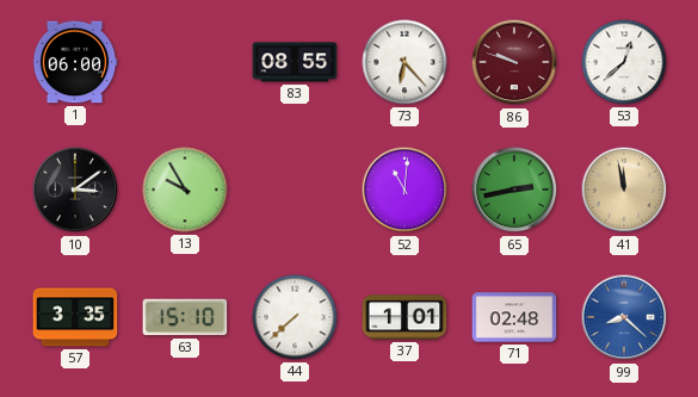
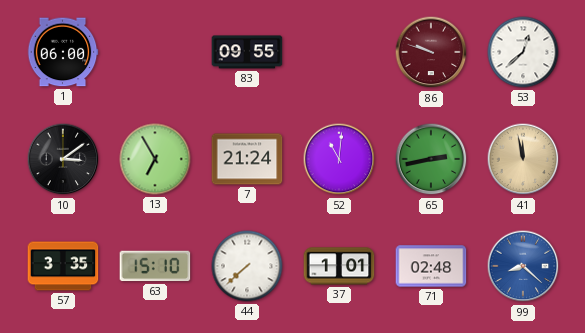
83: 08:55 -> 09:55
73: 6:23 -> none
13: 9:55 -> 6:55
7: none -> 21:24
